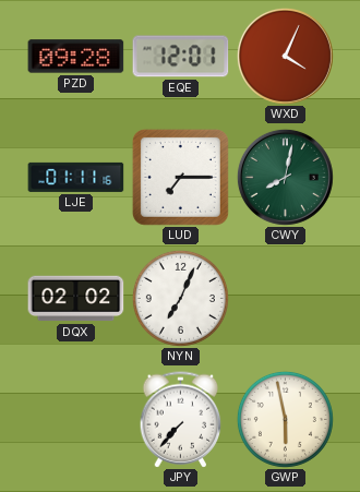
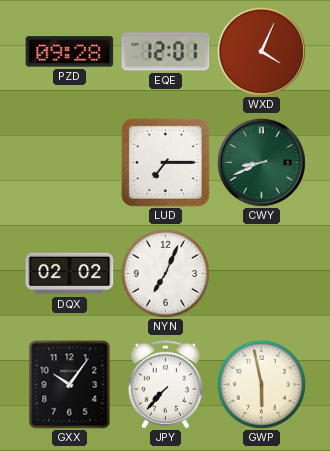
LJE: 01:11 -> none
CWY: 8:02 -> 8:41
GXX: none -> 10:06
